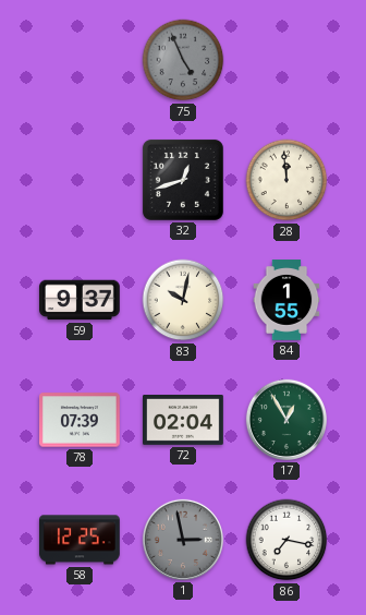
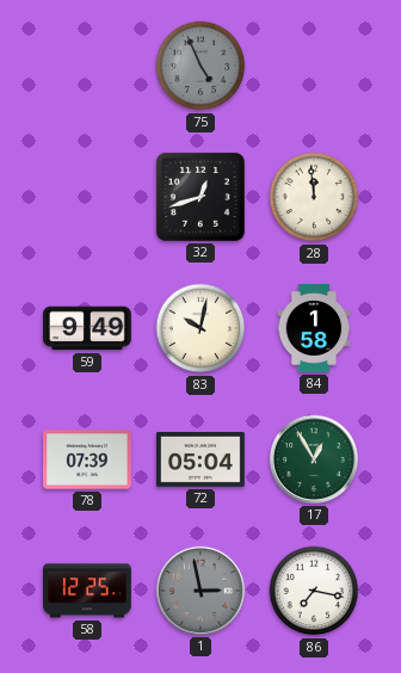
59: 9:37 -> 9:49
84: 1:55 -> 1:58
72: 02:04 -> 05:04
